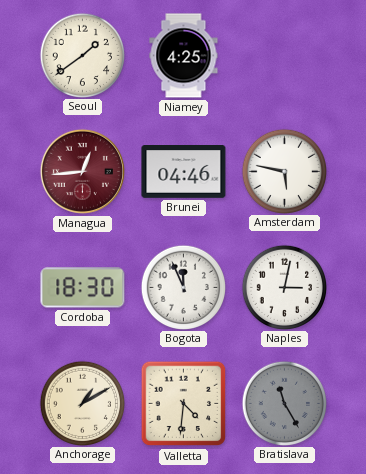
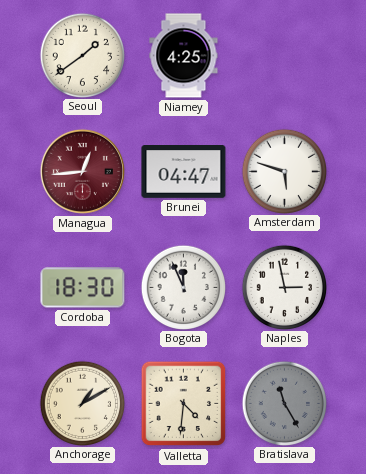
Brunei: 04:46 -> 04:47
Amsterdam: 5:47 -> 5:48
Naples: 3:02 -> 2:58
